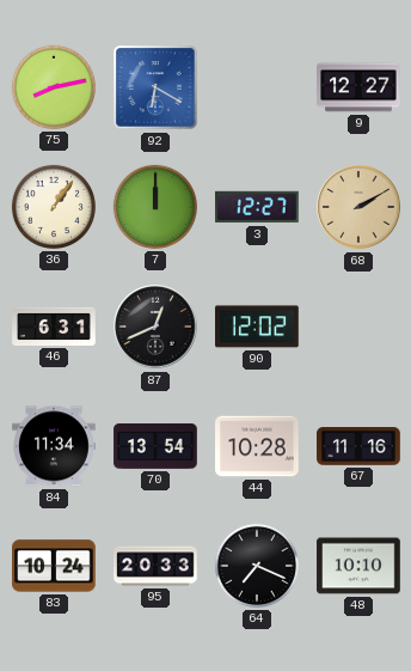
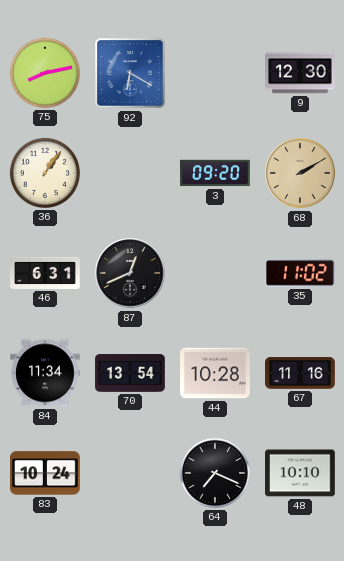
9: 12:27 -> 12:30
7: 12:00 -> none
3: 12:27 -> 09:20
90: 12:02 -> none
35: none -> 11:02
95: 20:33 -> none
